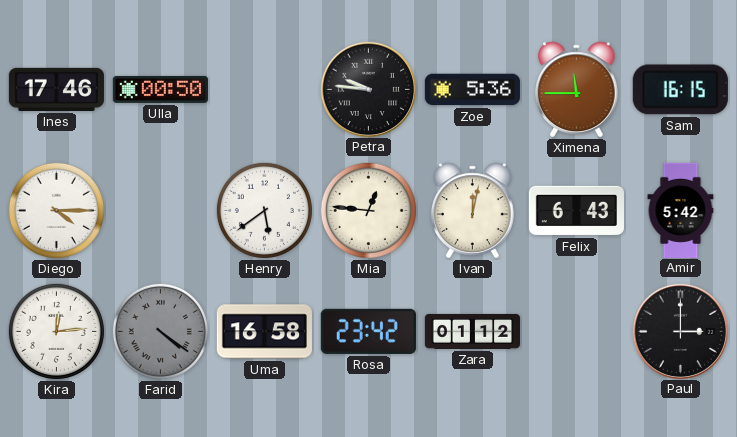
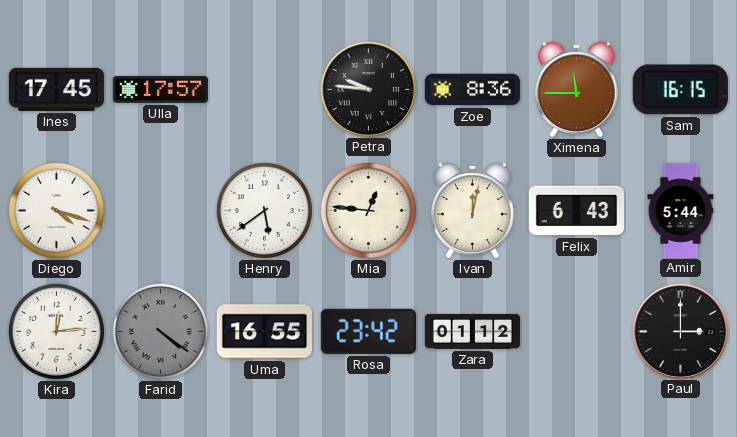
Ines: 17:46 -> 17:45
Ulla: 00:50 -> 17:57
Zoe: 5:36 -> 8:36
Diego: 4:15 -> 4:18
Amir: 5:42 -> 5:44
Uma: 16:58 -> 16:55
